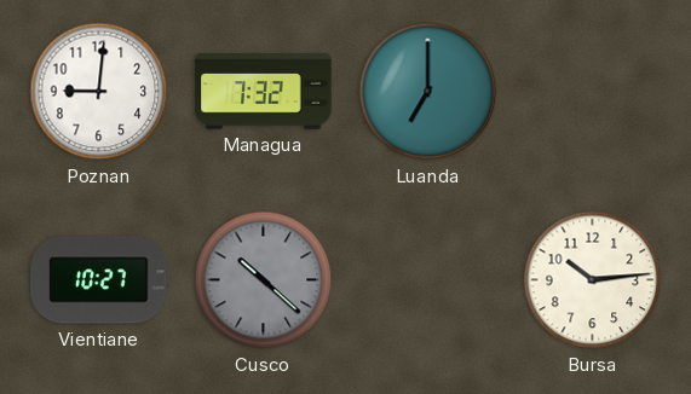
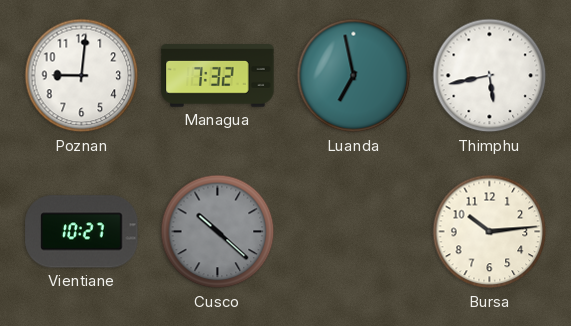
Luanda: 7:00 -> 6:58
Thimphu: none -> 5:43
